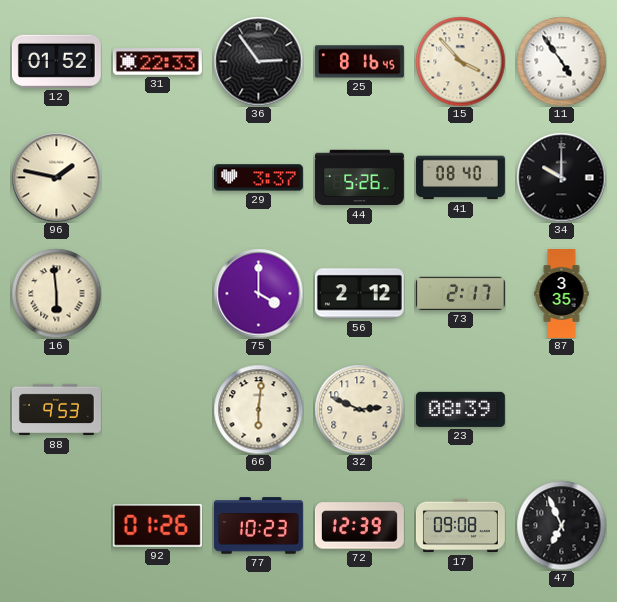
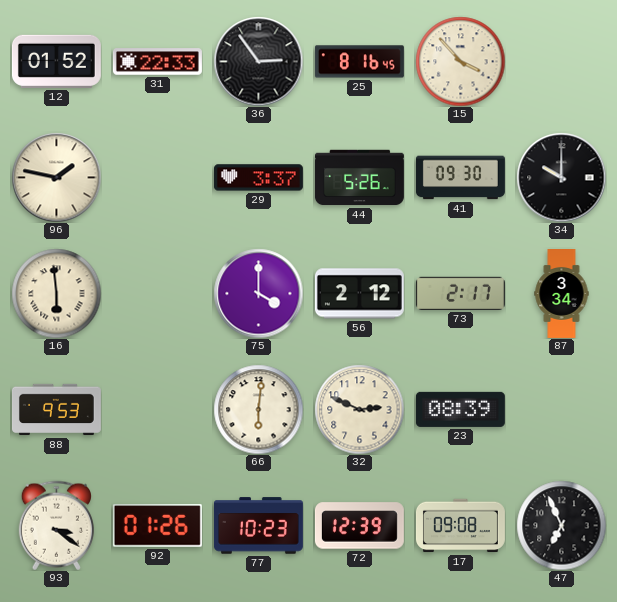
11: 4:54 -> none
41: 08:40 -> 09:30
87: 3:35 -> 3:34
93: none -> 3:21
